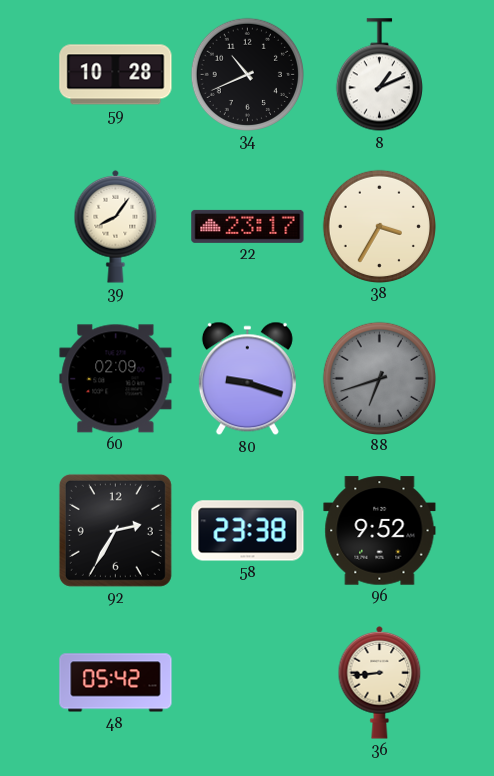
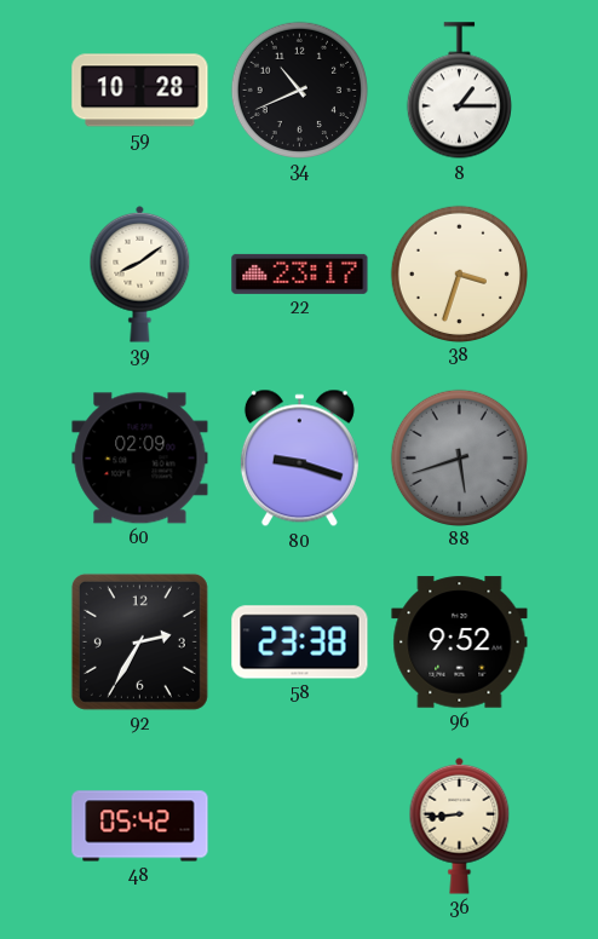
8: 1:11 -> 1:15
39: 8:06 -> 8:09
38: 3:35 -> 3:33
88: 6:42 -> 5:42
